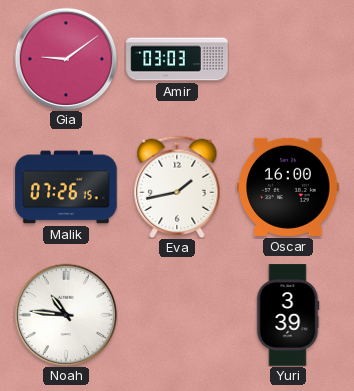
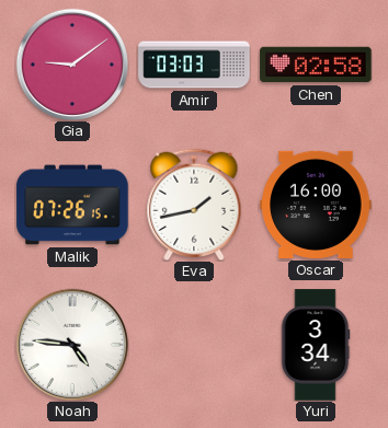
Chen: none -> 02:58
Noah: 10:46 -> 4:46
Yuri: 3:39 -> 3:34
